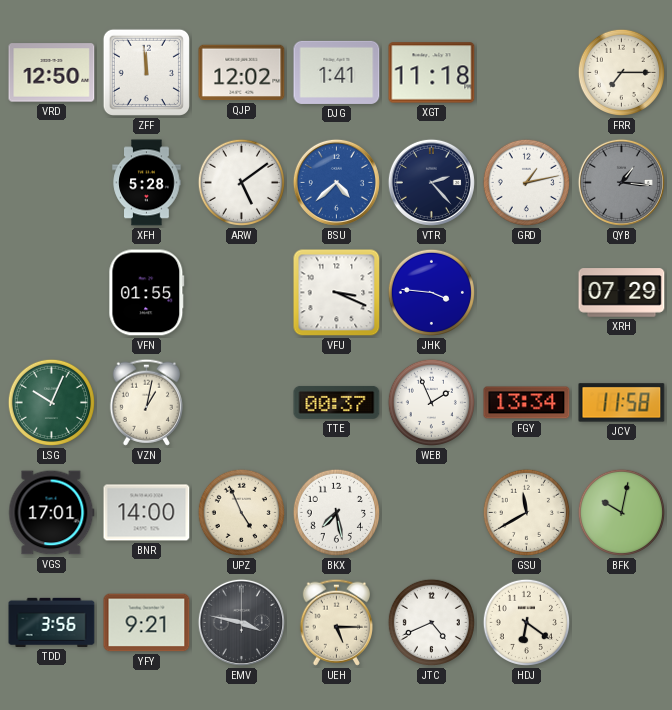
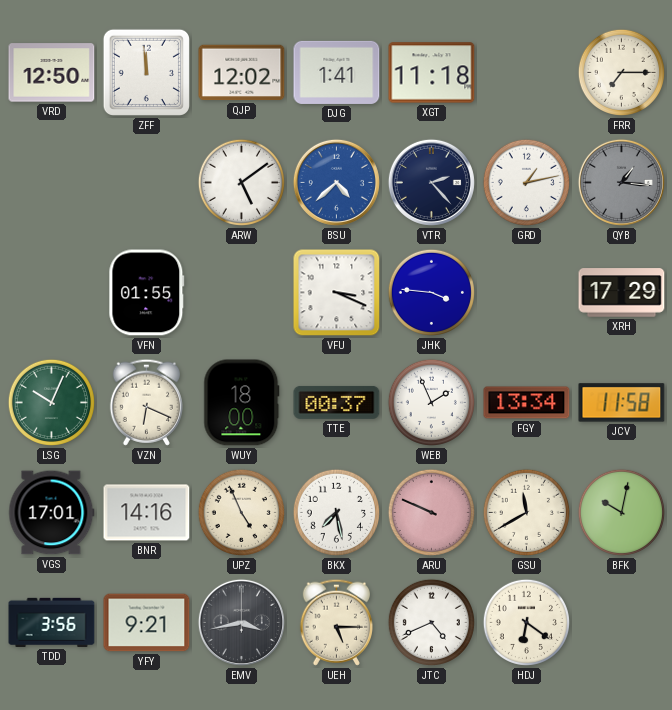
XFH: 5:28 -> none
XRH: 07:29 -> 17:29
VZN: 1:02 -> 6:19
WUY: none -> 18:00
BNR: 14:00 -> 14:16
ARU: none -> 9:49
EMV: 3:47 -> 3:43
